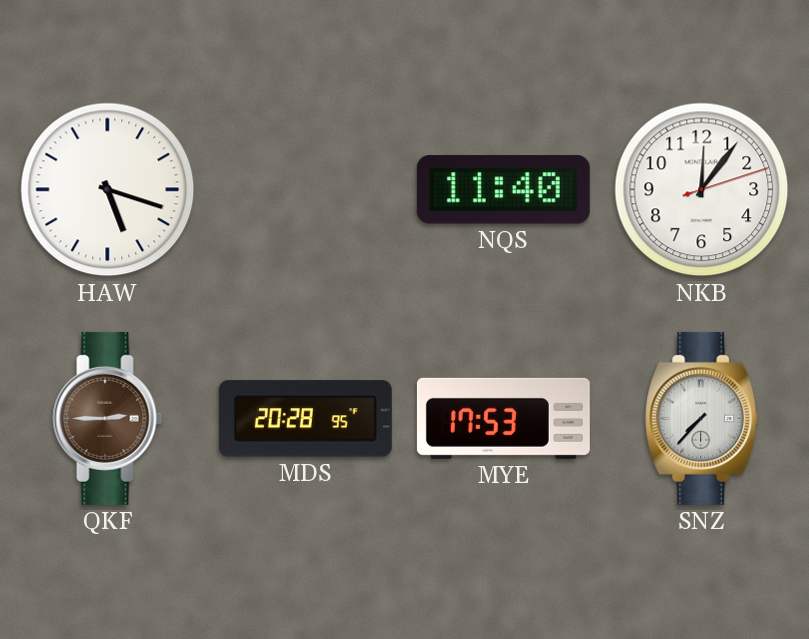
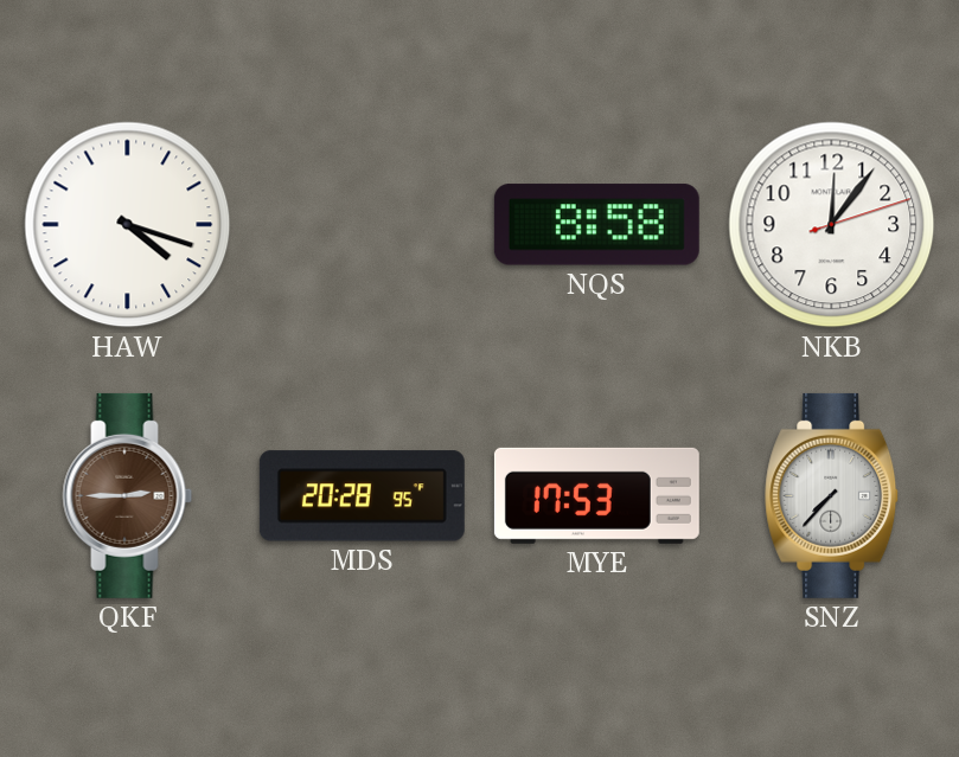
HAW: 5:18 -> 4:18
NQS: 11:40 -> 8:58
